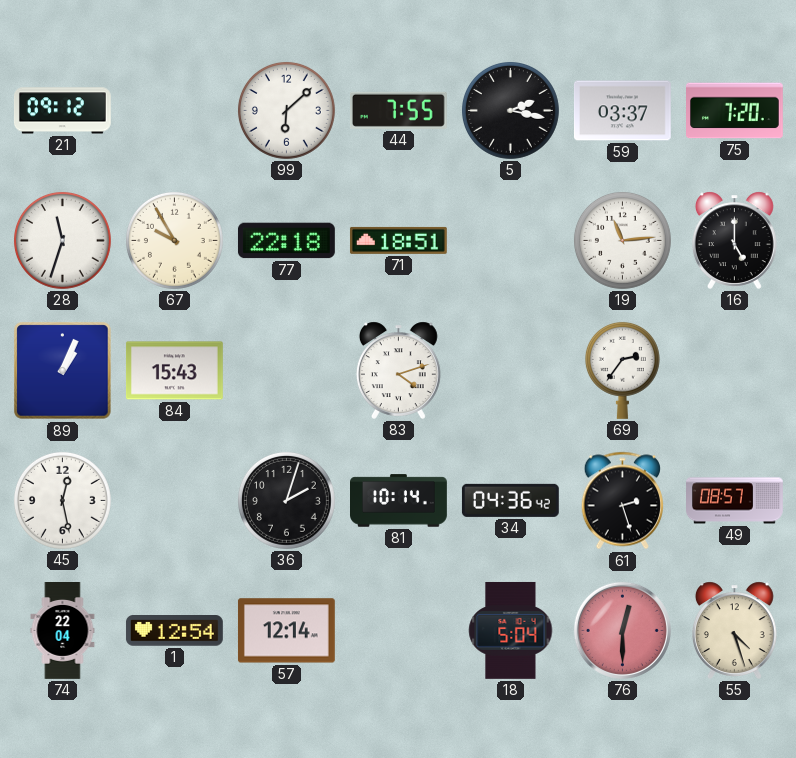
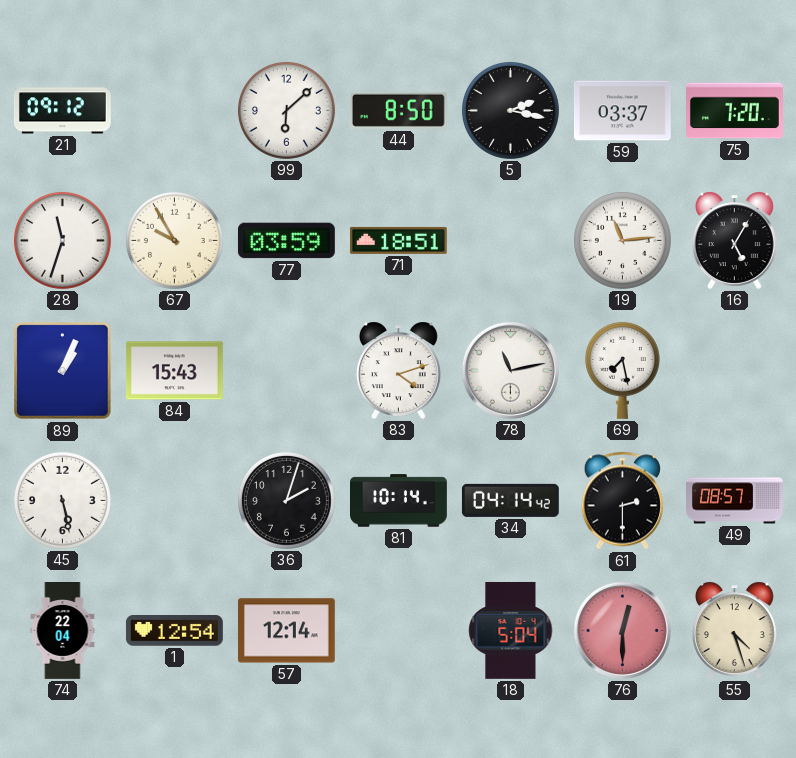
44: 7:55 -> 8:50
77: 22:18 -> 03:59
16: 5:00 -> 5:05
78: none -> 11:13
69: 2:36 -> 7:28
45: 12:28 -> 5:28
34: 04:36 -> 04:14
61: 2:27 -> 2:30
